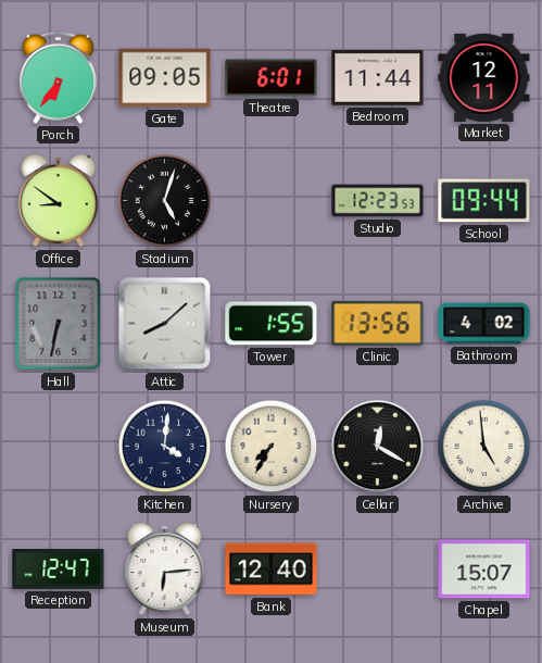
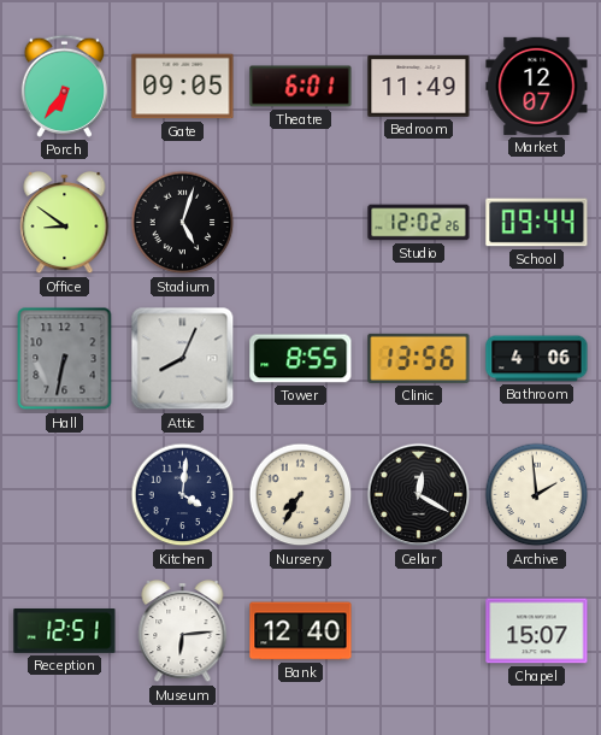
Bedroom: 11:44 -> 11:49
Market: 12:11 -> 12:07
Studio: 12:23 -> 12:02
Attic: 8:08 -> 8:04
Tower: 1:55 -> 8:55
Bathroom: 4:02 -> 4:06
Archive: 4:59 -> 1:59
Reception: 12:47 -> 12:51
